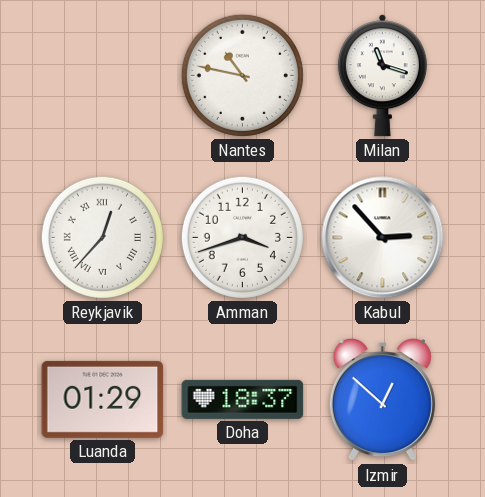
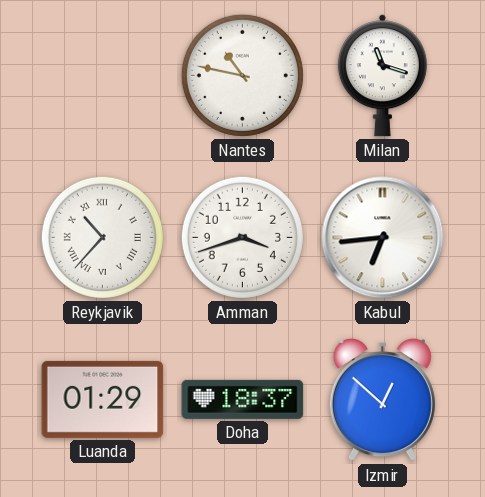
Reykjavik: 12:37 -> 10:37
Kabul: 2:53 -> 6:44
